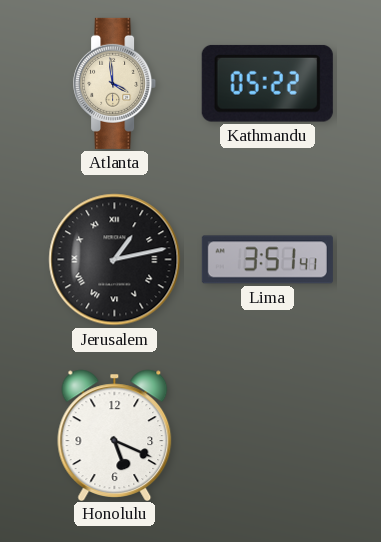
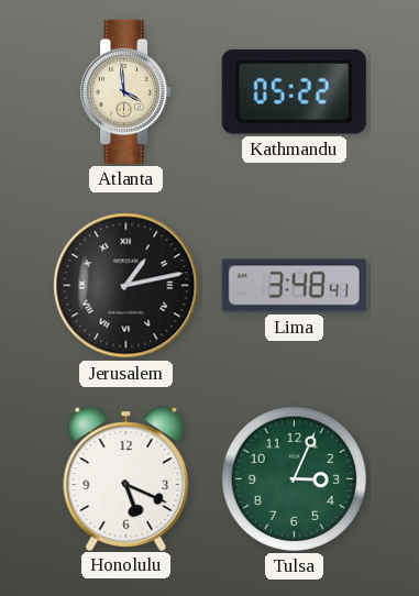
Lima: 3:51 -> 3:48
Tulsa: none -> 3:04
